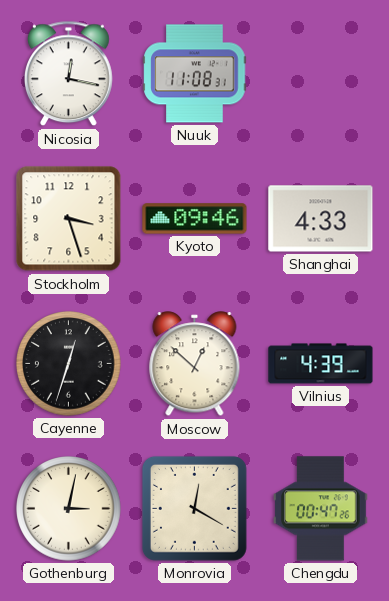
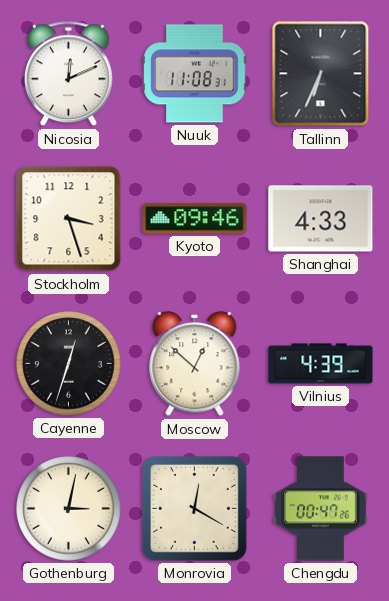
Nicosia: 12:17 -> 12:11
Tallinn: none -> 6:34
